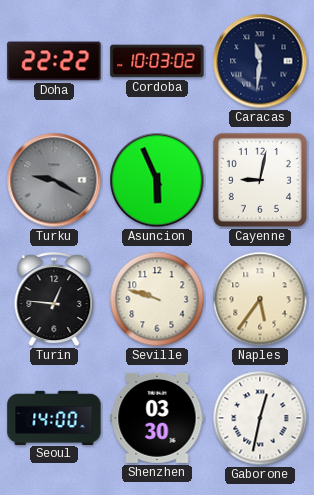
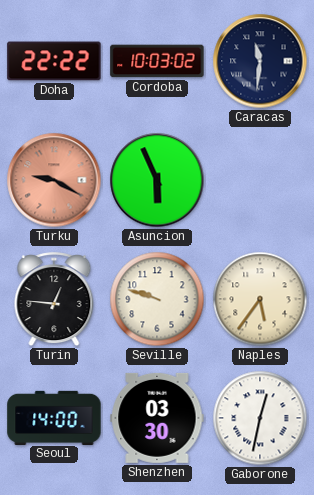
Turku dial: grey -> salmon
Cayenne: 9:02 -> none
